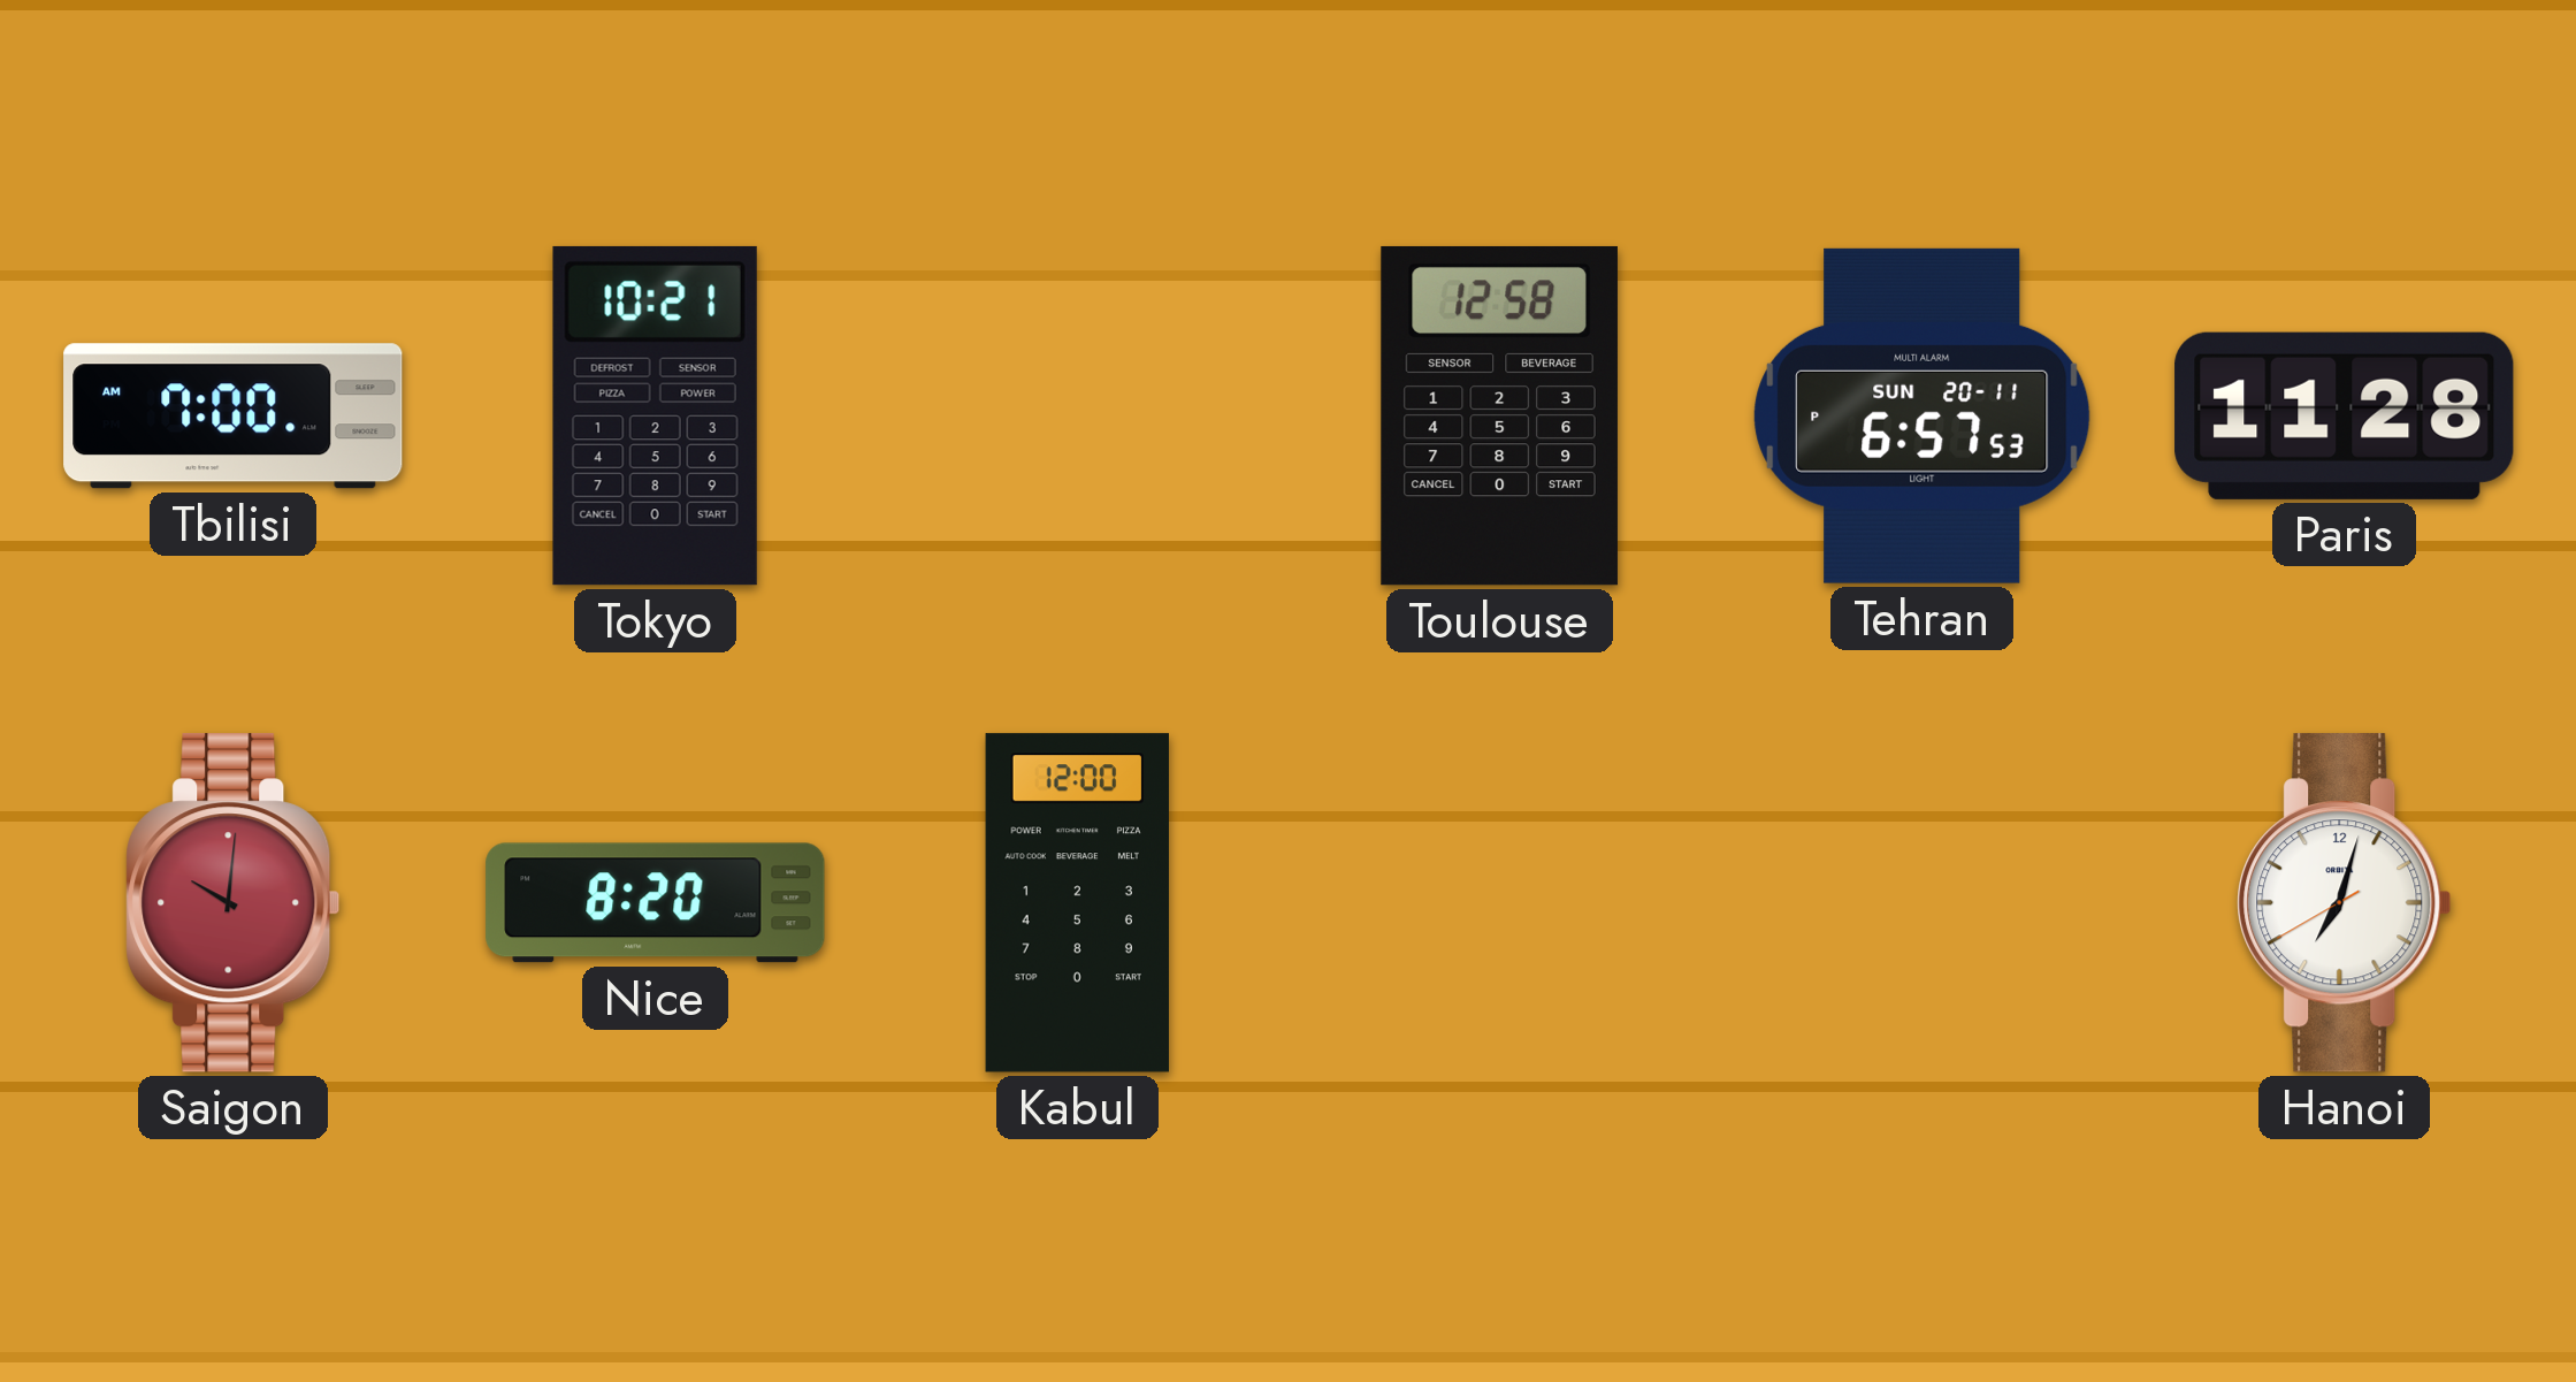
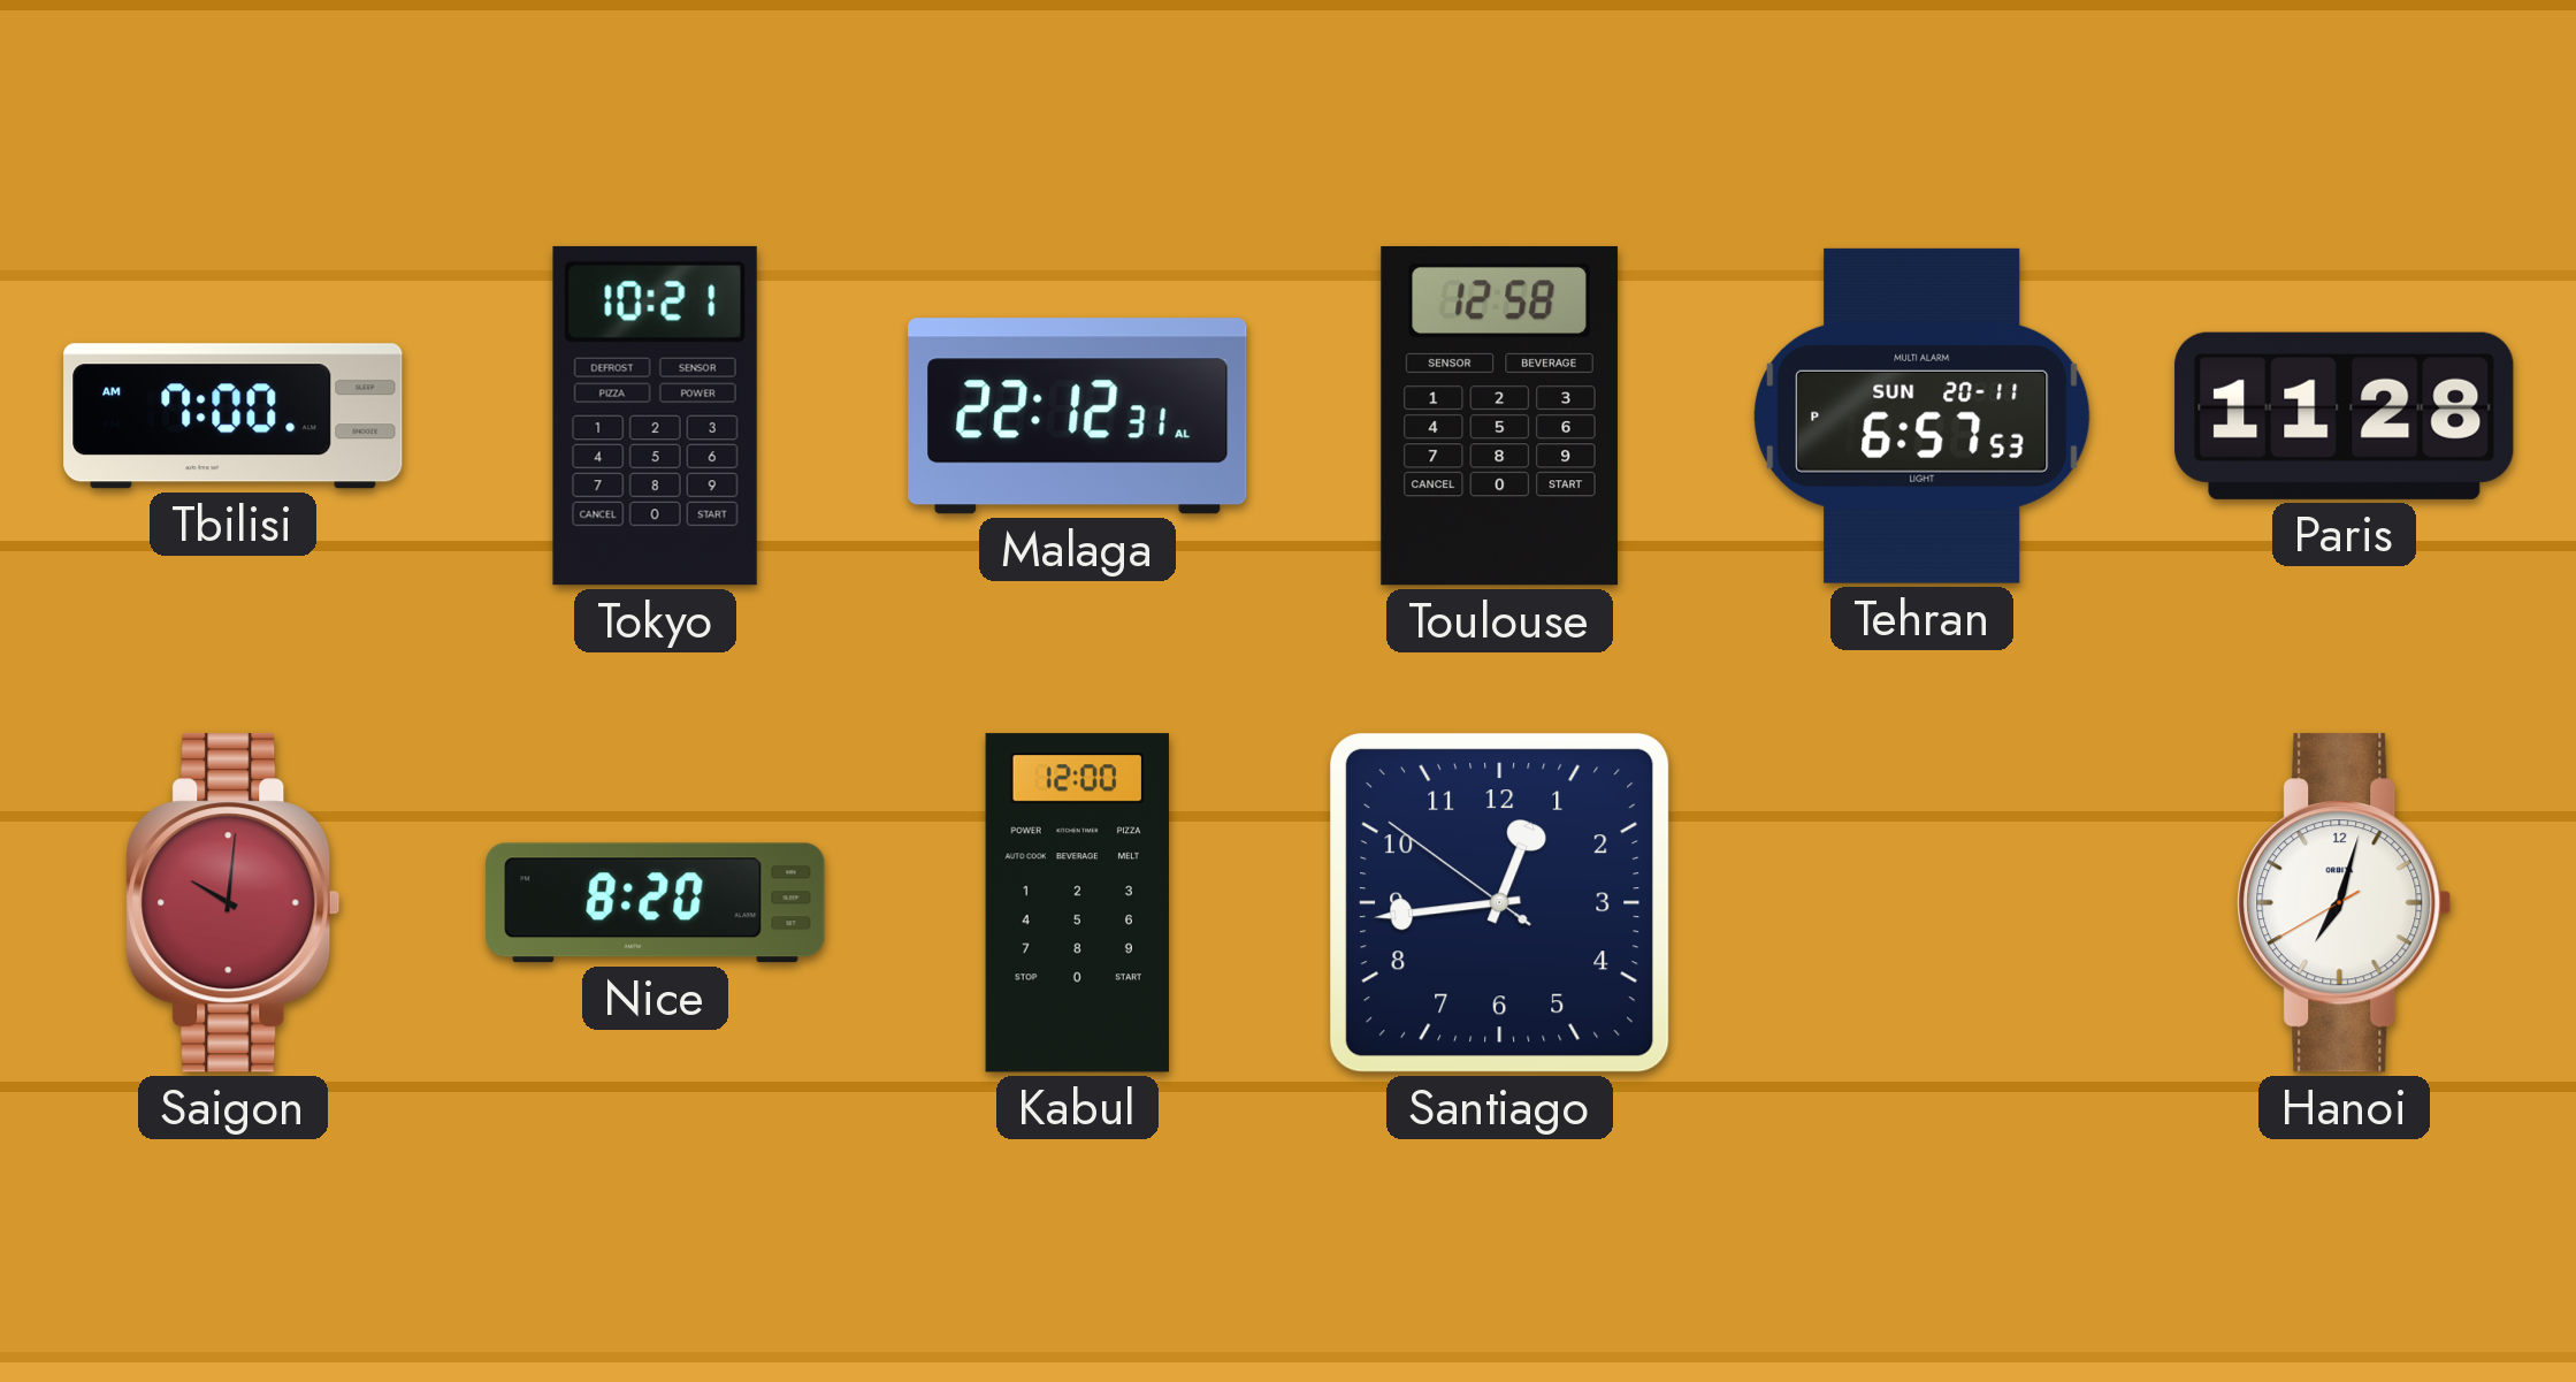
Malaga: none -> 22:12
Santiago: none -> 12:43
